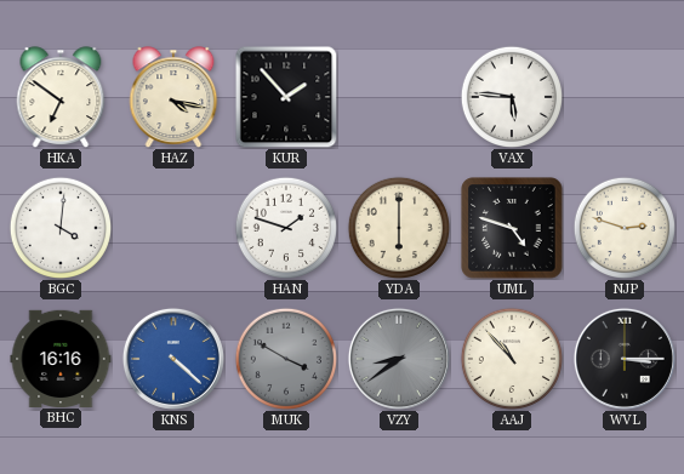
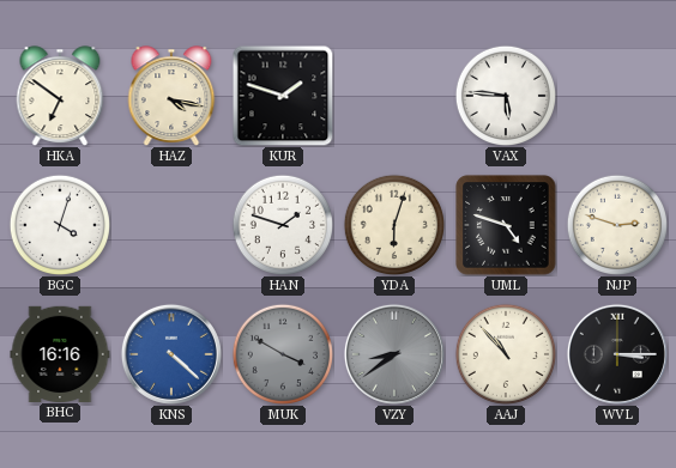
KUR: 1:53 -> 1:48
BGC: 4:01 -> 4:03
YDA: 6:00 -> 6:03
